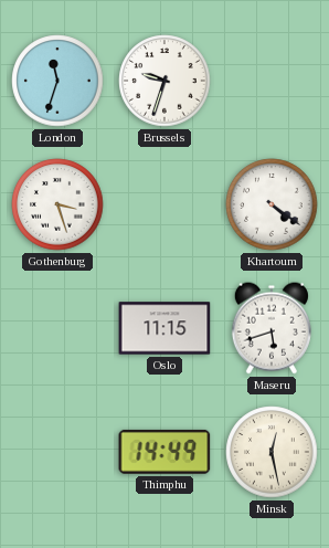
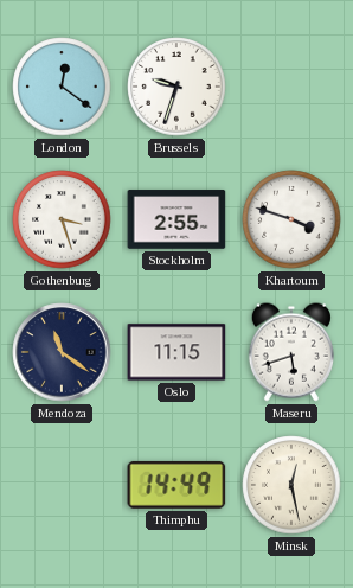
London: 11:33 -> 12:21
Stockholm: none -> 2:55
Khartoum: 4:21 -> 3:48
Mendoza: none -> 11:21
